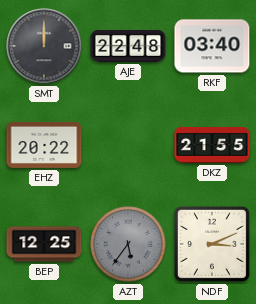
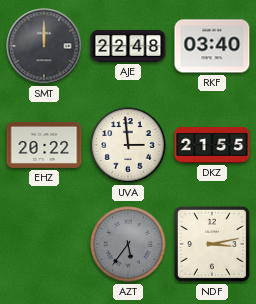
UVA: none -> 2:59
BEP: 12:25 -> none
NDF: 3:11 -> 3:13
